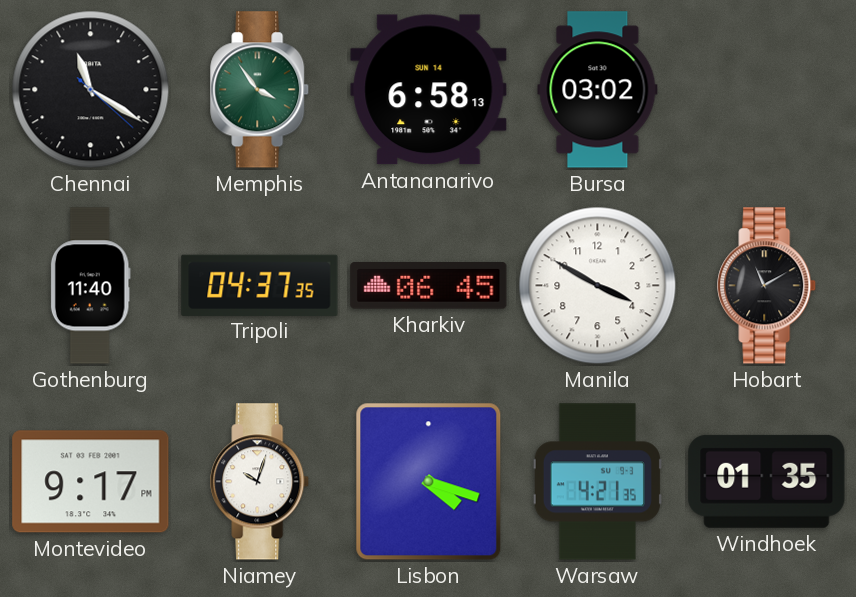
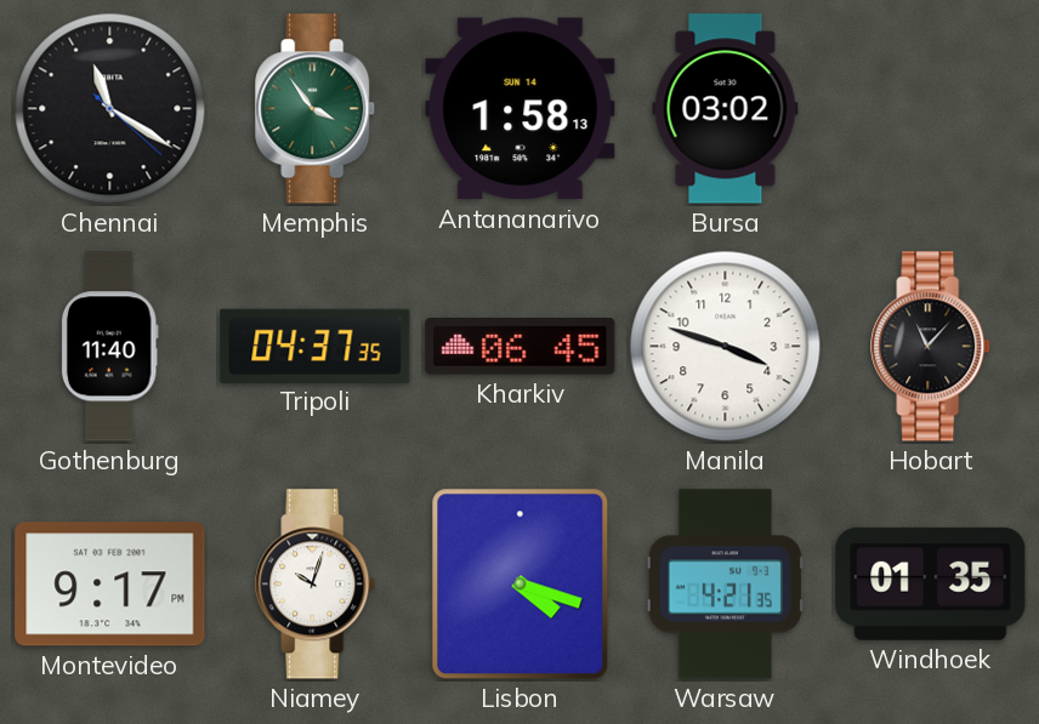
Antananarivo: 6:58 -> 1:58
Manila: 3:50 -> 3:48
Hobart: 11:10 -> 11:07
